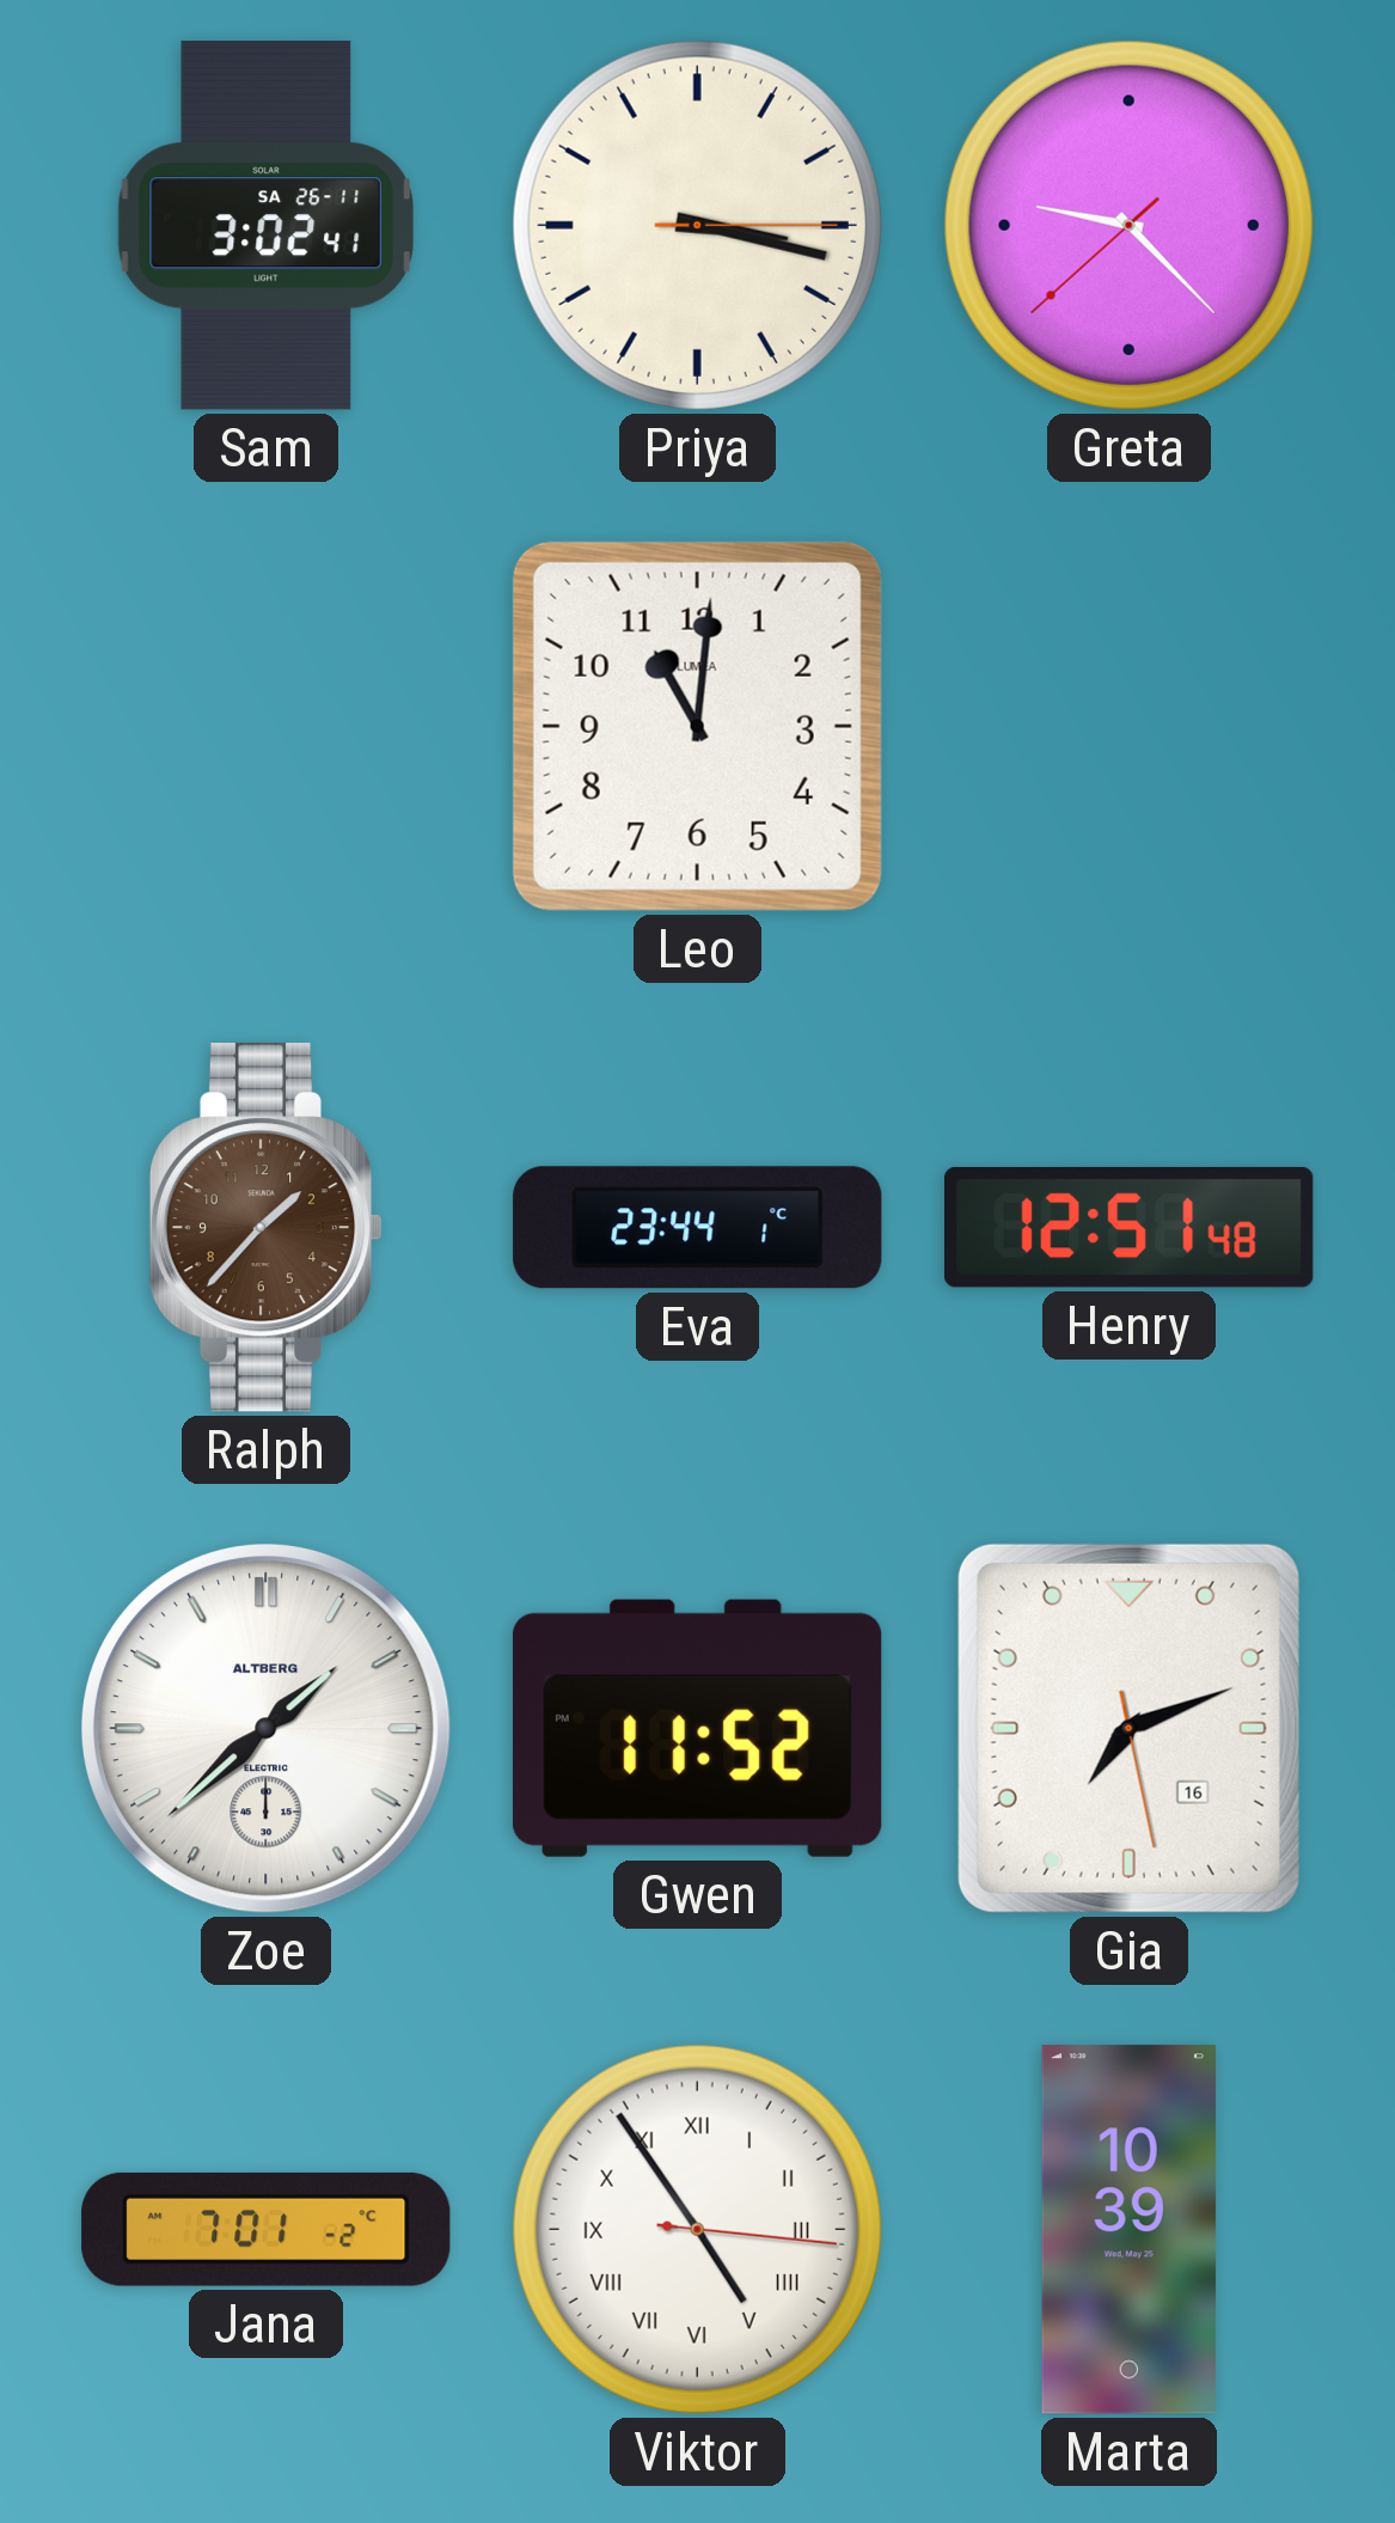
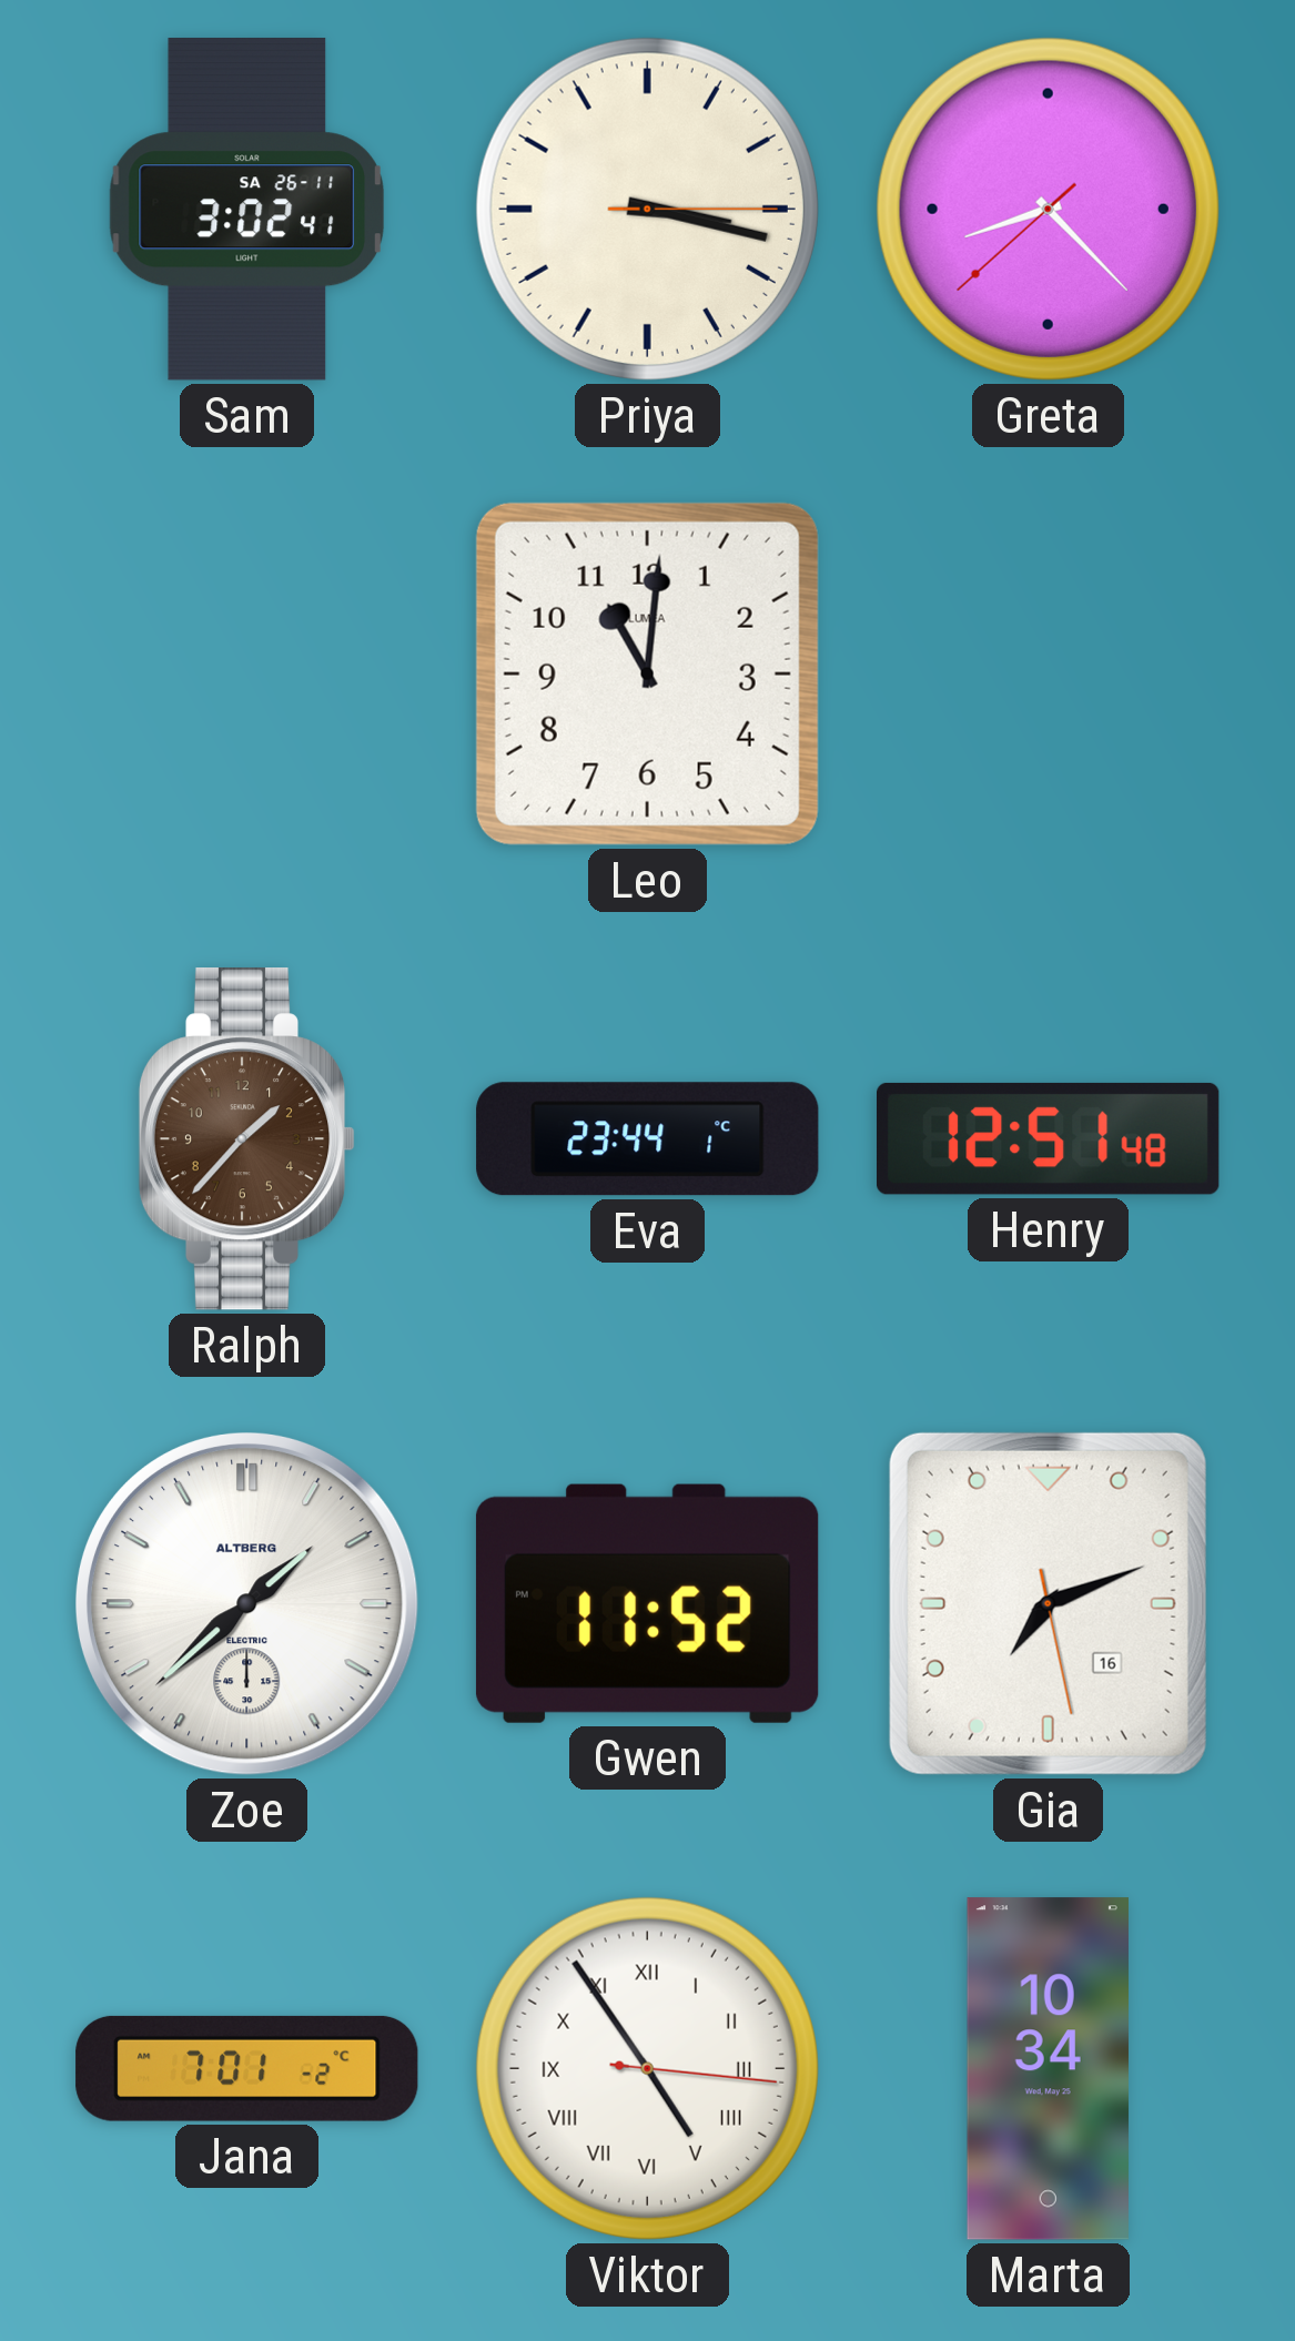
Greta: 9:22 -> 8:22
Marta: 10:39 -> 10:34
